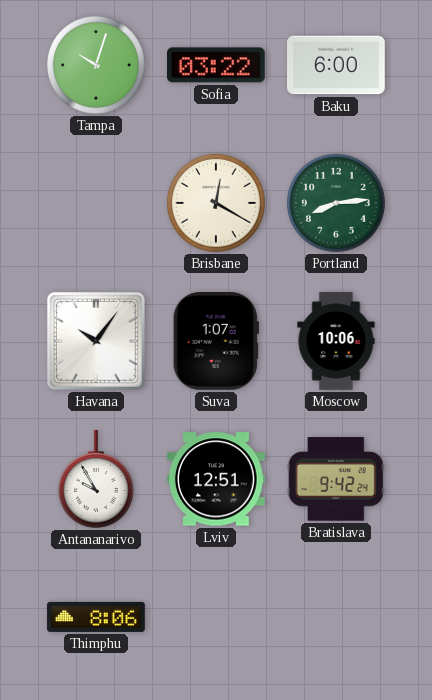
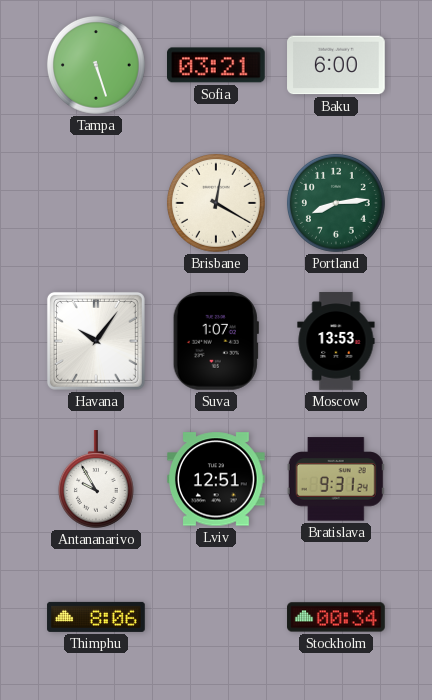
Tampa: 10:03 -> 5:27
Sofia: 03:22 -> 03:21
Moscow: 10:06 -> 13:53
Bratislava: 9:42 -> 9:31
Stockholm: none -> 00:34
